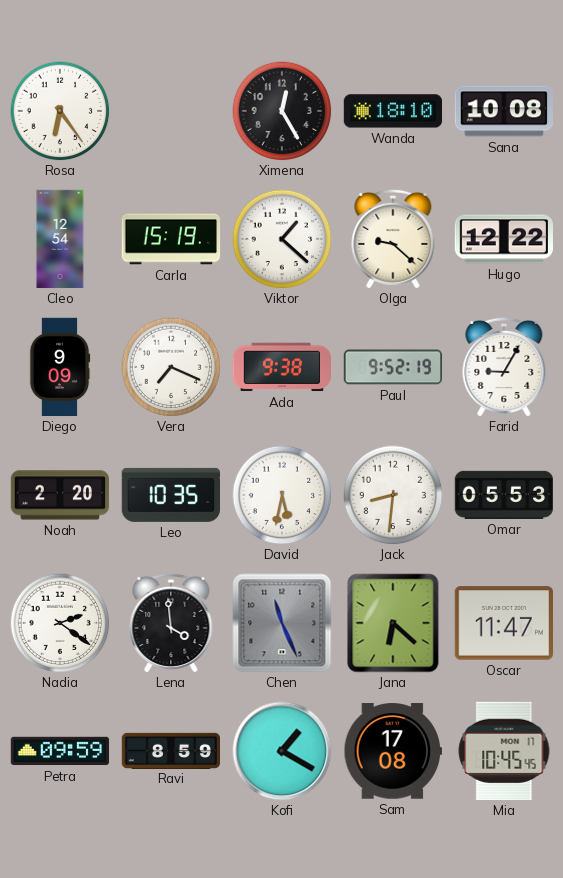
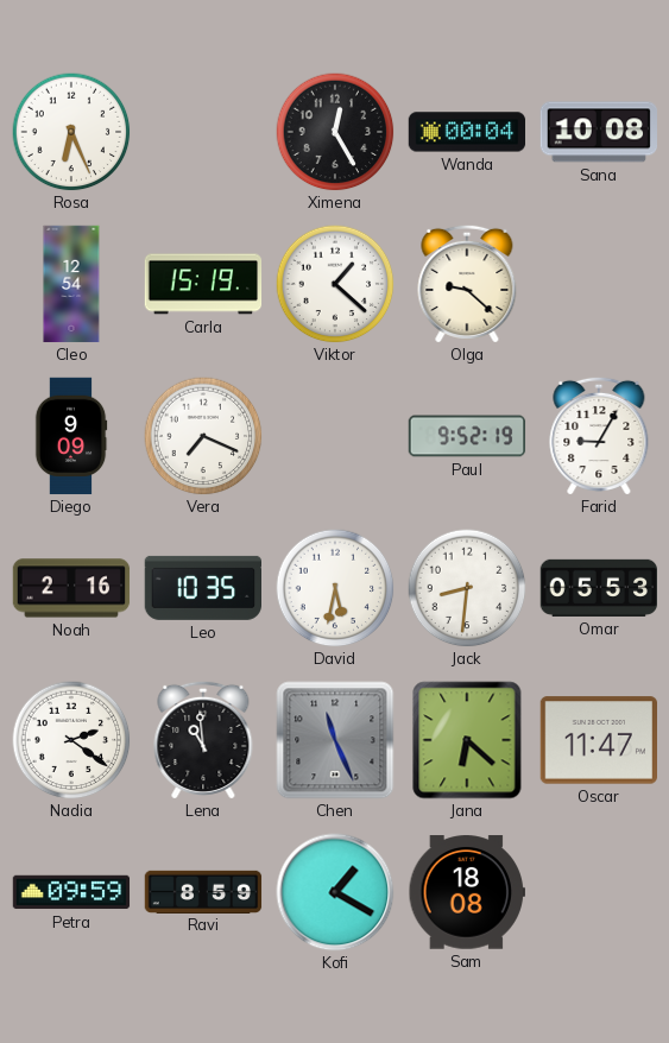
Rosa: 6:24 -> 6:26
Wanda: 18:10 -> 00:04
Hugo: 12:22 -> none
Ada: 9:38 -> none
Noah: 2:20 -> 2:16
Lena: 3:59 -> 10:59
Sam: 17:08 -> 18:08
Mia: 10:45 -> none
